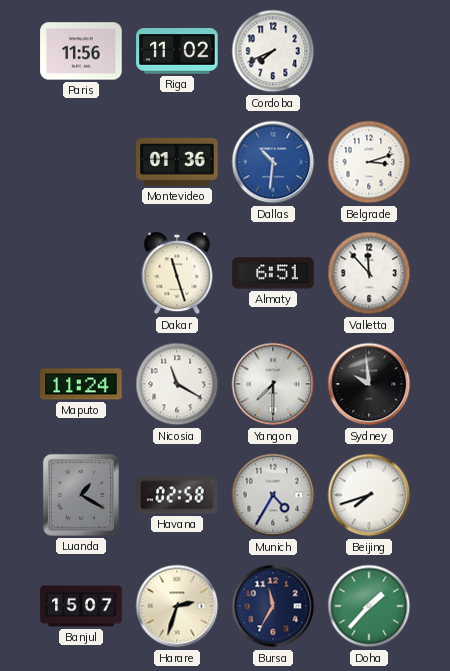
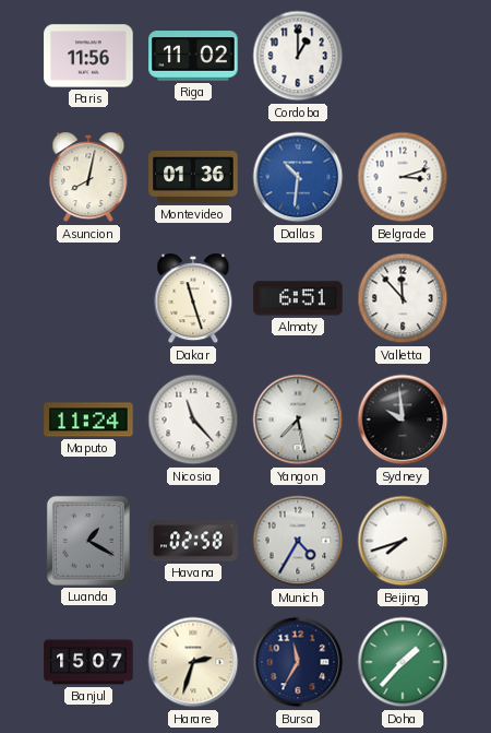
Cordoba: 7:41 -> 1:00
Asuncion: none -> 8:02
Nicosia: 11:20 -> 11:23
Yangon: 7:30 -> 7:28
